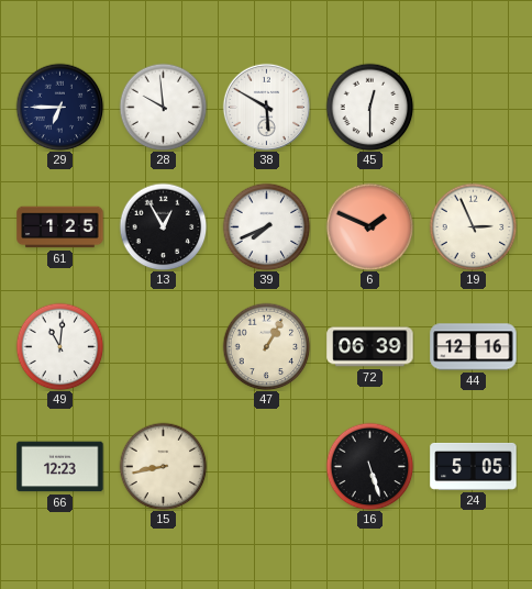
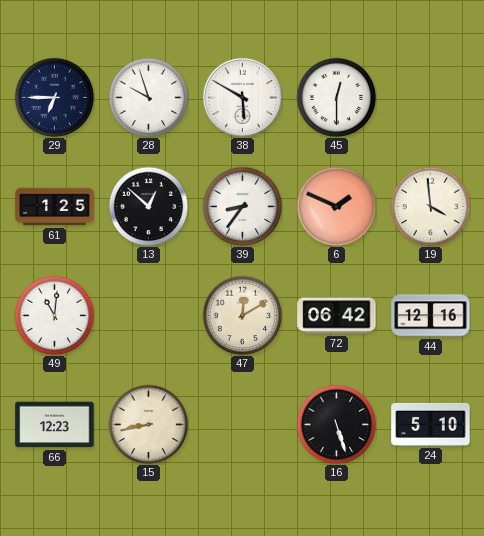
28: 9:59 -> 9:57
13: 12:55 -> 12:52
39: 7:41 -> 8:36
19: 2:56 -> 3:59
47: 1:05 -> 12:10
72: 06:39 -> 06:42
24: 5:05 -> 5:10
